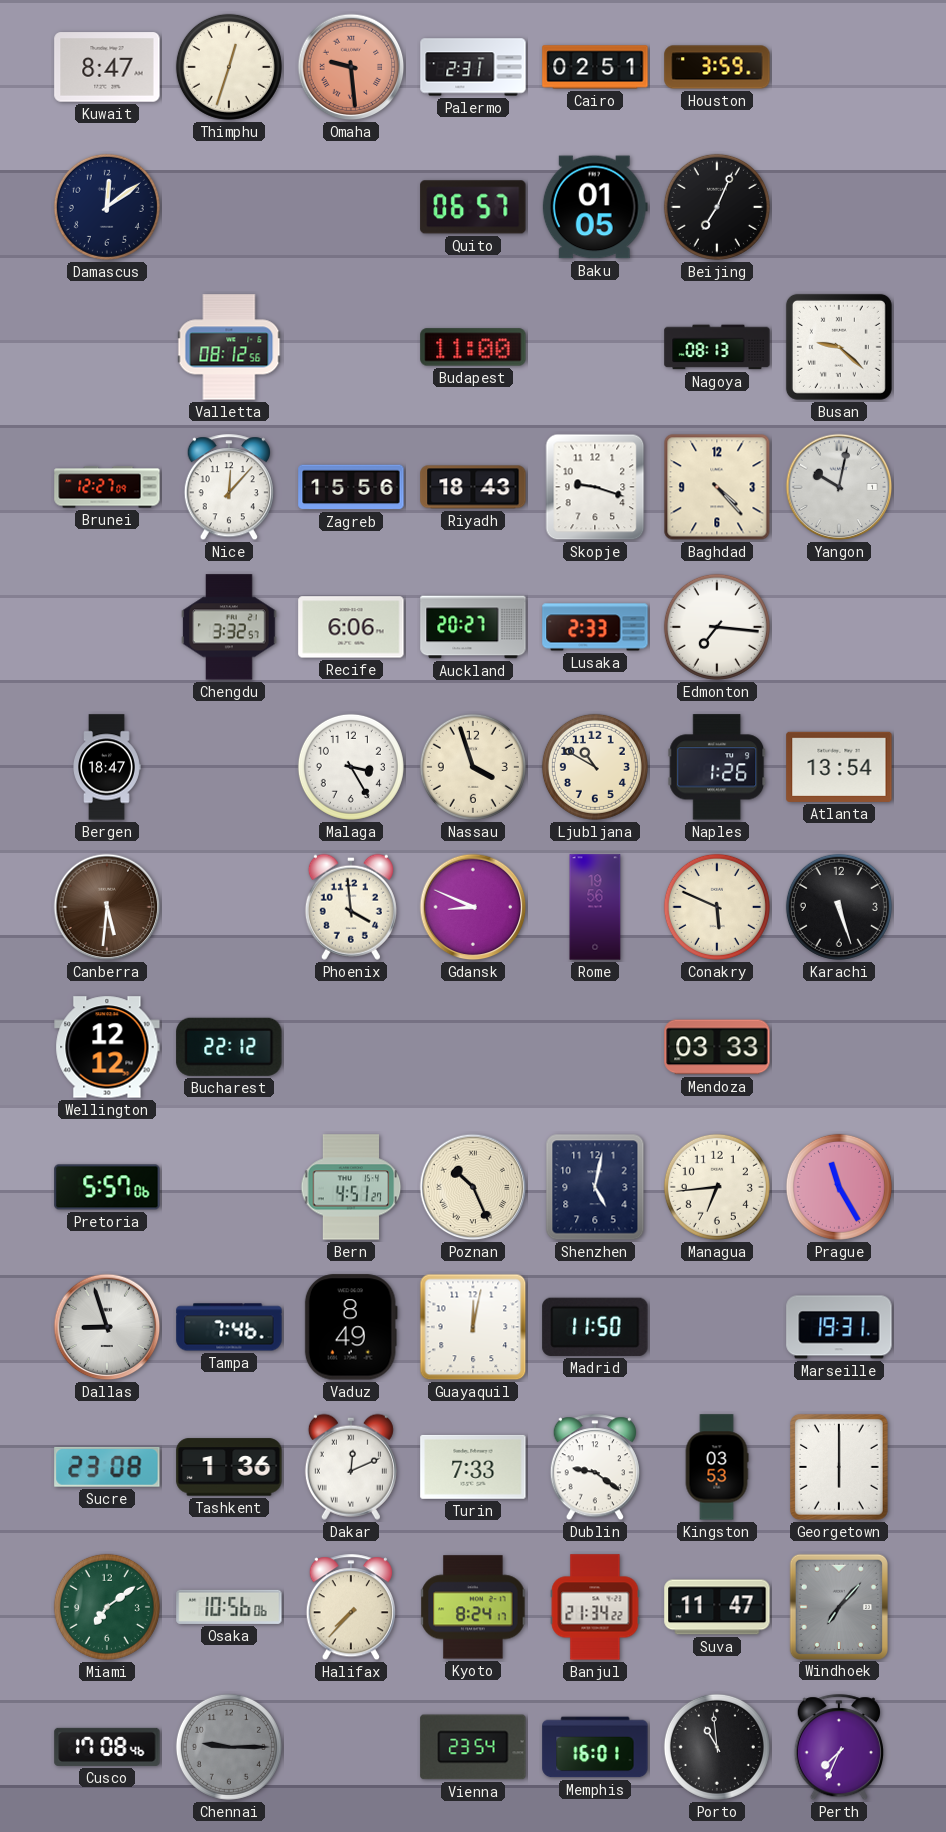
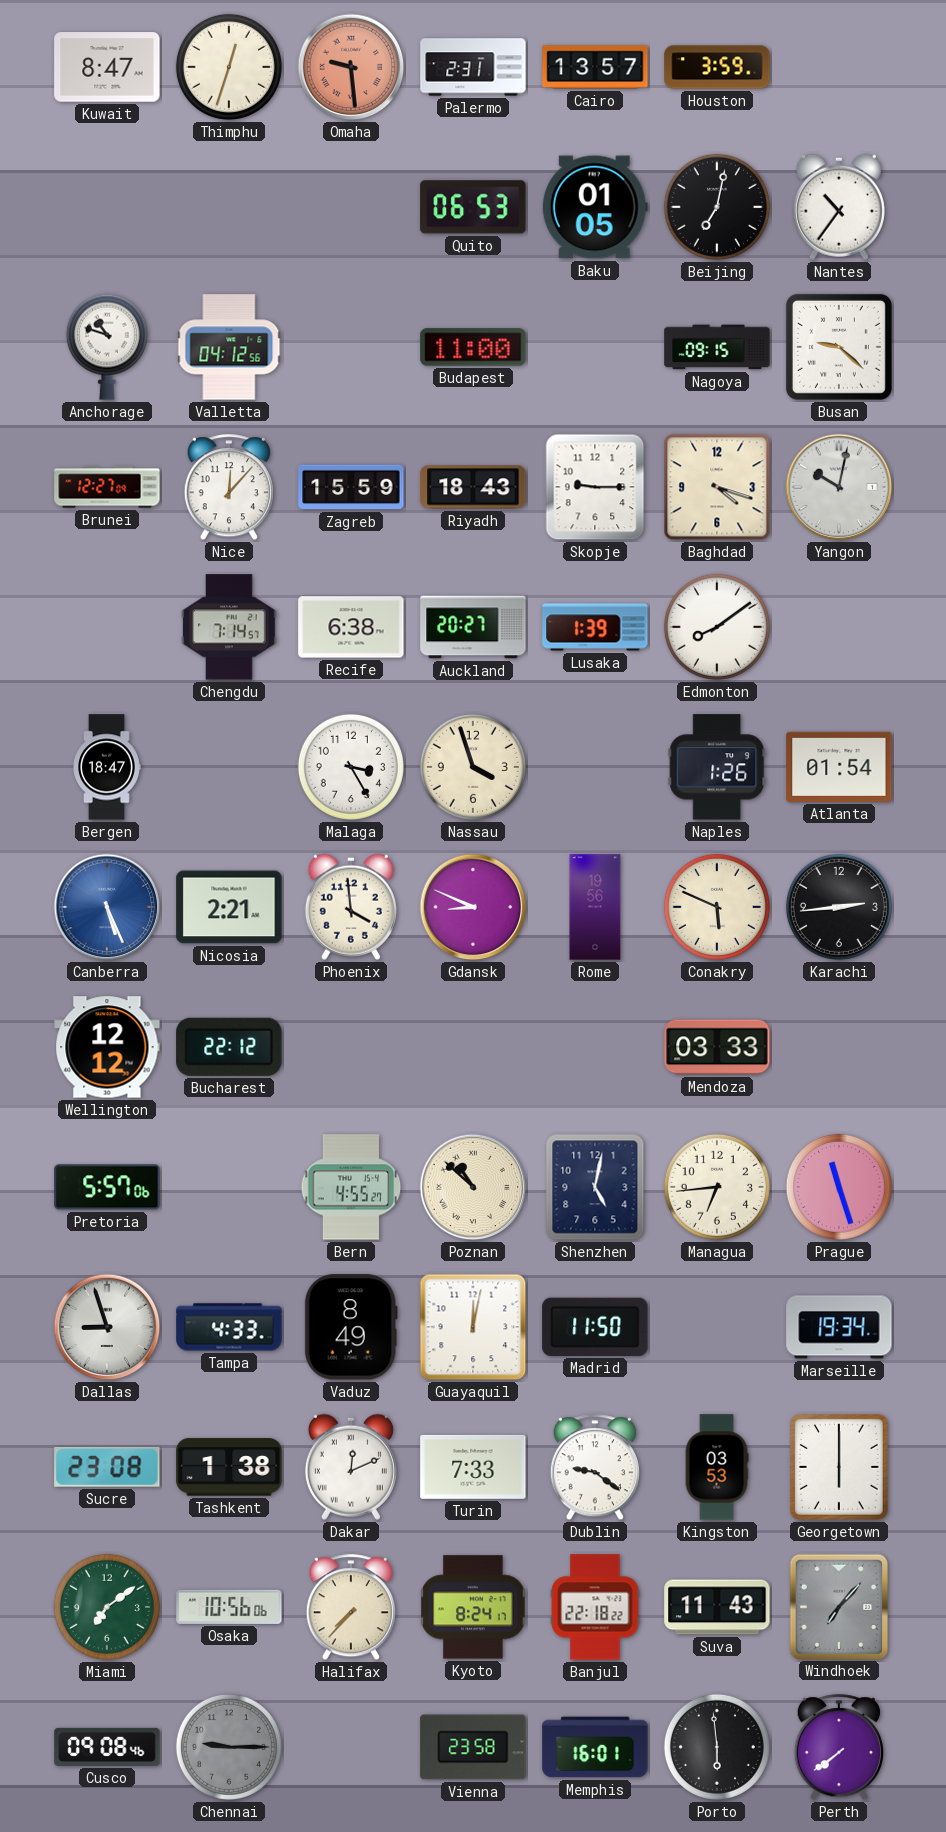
Cairo: 02:51 -> 13:57
Damascus: 12:09 -> none
Quito: 06:57 -> 06:53
Beijing: 7:04 -> 7:02
Nantes: none -> 10:36
Anchorage: none -> 10:48
Valletta: 08:12 -> 04:12
Nagoya: 08:13 -> 09:15
Zagreb: 15:56 -> 15:59
Skopje: 9:18 -> 9:15
Baghdad: 4:23 -> 4:18
Chengdu: 3:32 -> 7:14
Recife: 6:06 -> 6:38
Lusaka: 2:33 -> 1:39
Edmonton: 7:16 -> 8:09
Ljubljana: 10:50 -> none
Atlanta: 13:54 -> 01:54
Canberra: 5:31 -> 5:26
Canberra dial: brown -> blue
Nicosia: none -> 2:21
Karachi: 5:27 -> 2:44
Bern: 4:51 -> 4:55
Poznan: 10:26 -> 10:52
Prague: 11:25 -> 11:27
Tampa: 7:46 -> 4:33
Marseille: 19:31 -> 19:34
Tashkent: 1:36 -> 1:38
Banjul: 21:34 -> 22:18
Suva: 11:47 -> 11:43
Cusco: 17:08 -> 09:08
Vienna: 23:54 -> 23:58
Porto: 10:59 -> 5:59
Perth: 7:34 -> 7:39
